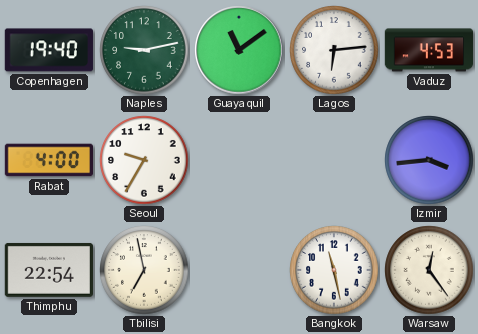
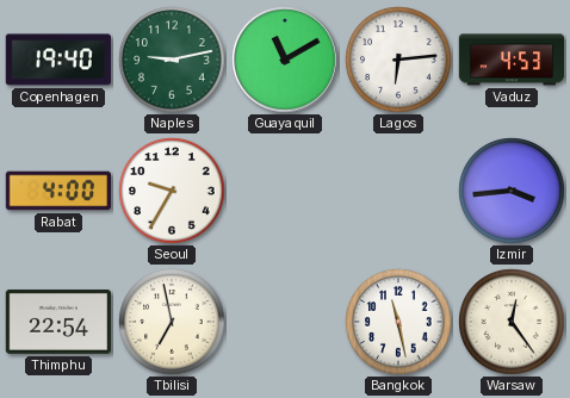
Guayaquil: 11:09 -> 11:10
